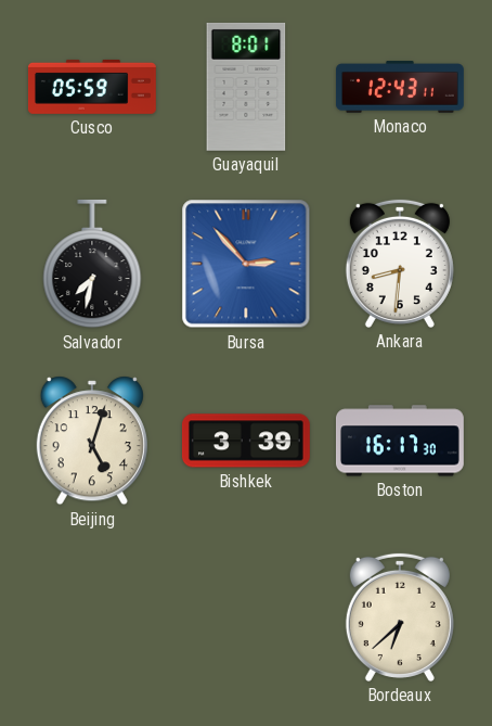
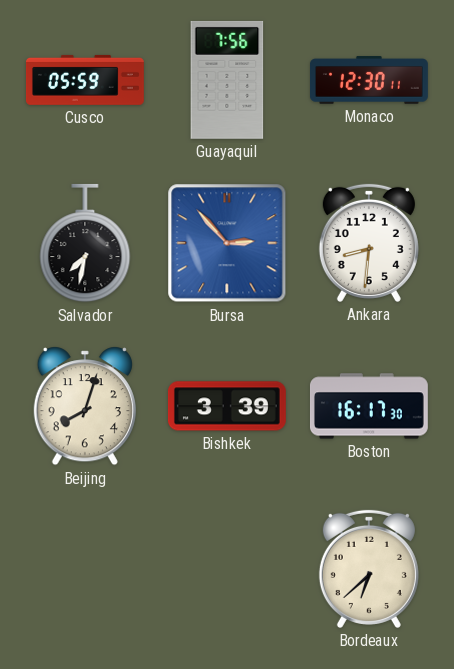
Guayaquil: 8:01 -> 7:56
Monaco: 12:43 -> 12:30
Beijing: 5:03 -> 8:03
